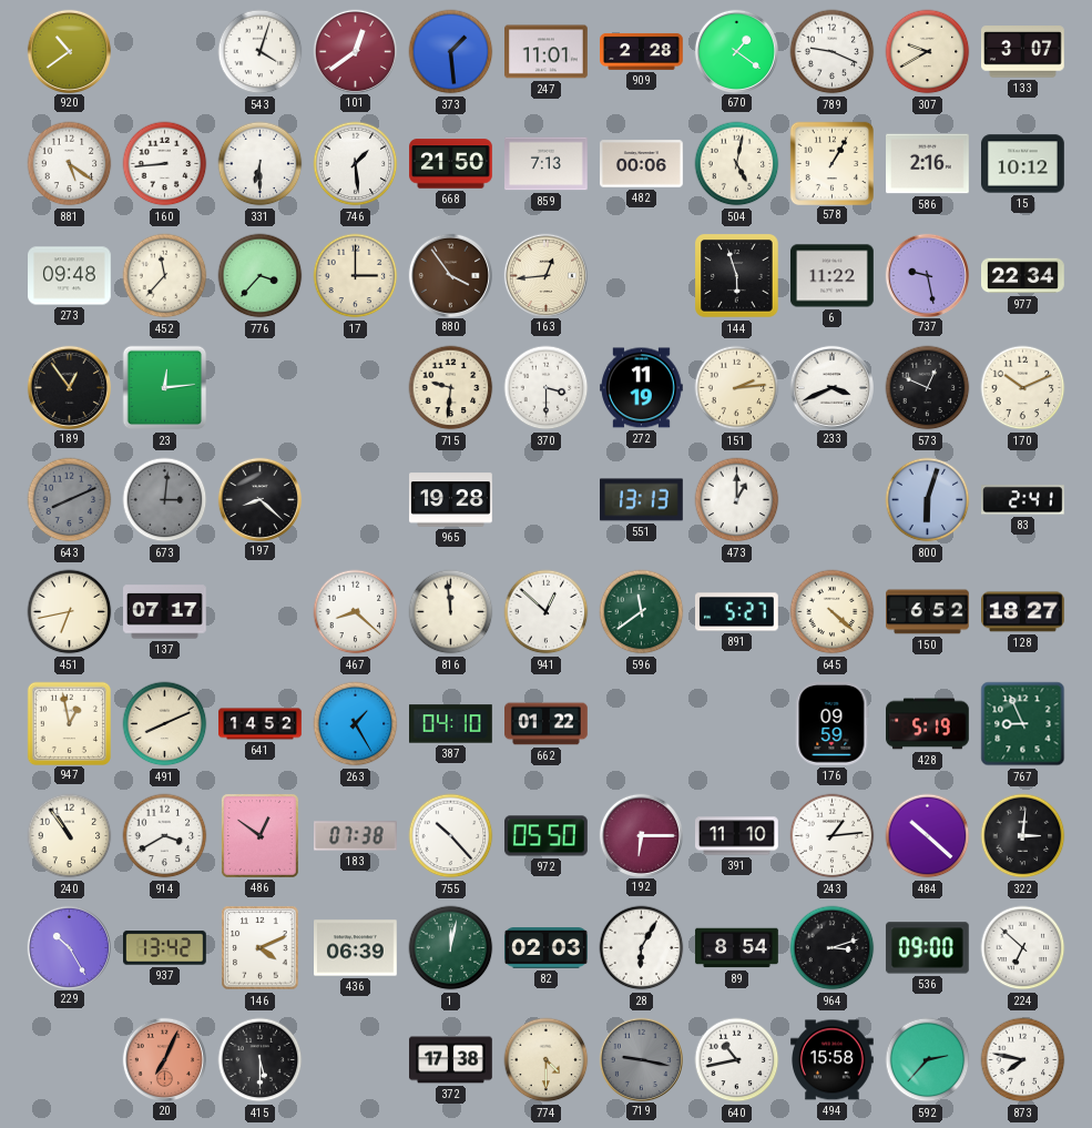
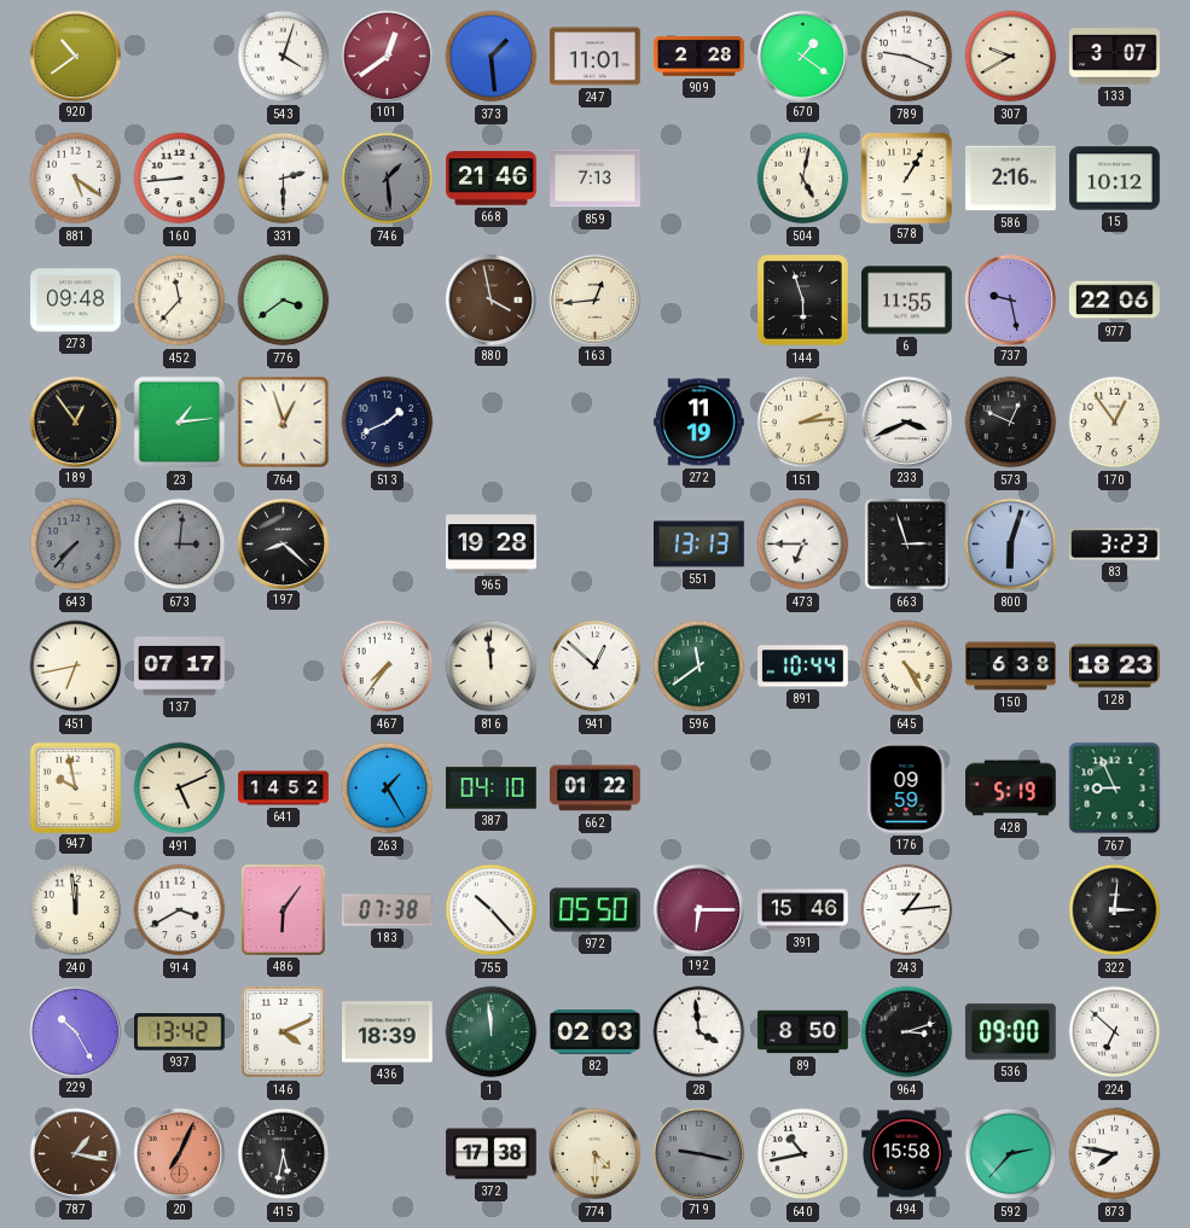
331: 6:30 -> 2:30
746 dial: white -> grey
668: 21:50 -> 21:46
482: 00:06 -> none
776: 3:37 -> 3:39
17: 3:00 -> none
880: 3:54 -> 3:58
6: 11:22 -> 11:55
977: 22:34 -> 22:06
23: 12:14 -> 1:14
764: none -> 12:57
513: none -> 1:41
715: 9:31 -> none
370: 3:30 -> none
170: 10:11 -> 12:54
643: 8:11 -> 7:37
473: 1:00 -> 6:45
663: none -> 2:57
83: 2:41 -> 3:23
467: 8:22 -> 7:36
891: 5:27 -> 10:44
645: 4:22 -> 4:25
150: 6:52 -> 6:38
128: 18:27 -> 18:23
947: 12:58 -> 9:58
491: 8:11 -> 5:11
240: 10:54 -> 11:59
486: 12:51 -> 6:06
391: 11:10 -> 15:46
484: 10:22 -> none
436: 06:39 -> 18:39
1: 12:02 -> 11:59
28: 6:05 -> 3:59
89: 8:54 -> 8:50
787: none -> 1:17
415: 5:30 -> 5:32
